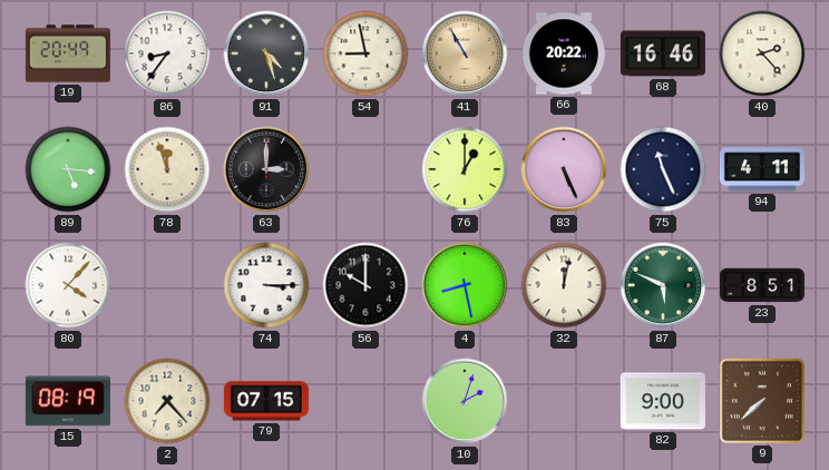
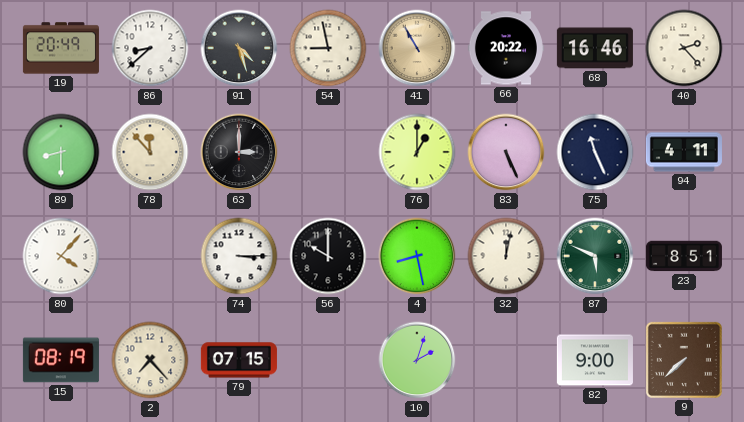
86: 8:36 -> 8:38
89: 5:16 -> 8:30
78: 11:57 -> 11:53
